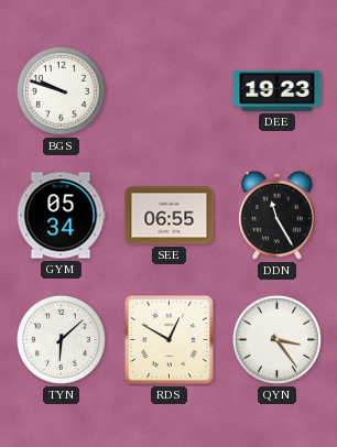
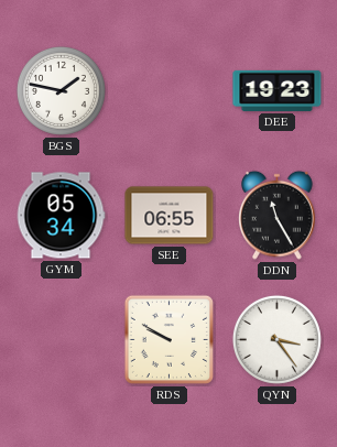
BGS: 9:48 -> 1:47
TYN: 6:08 -> none
RDS: 12:50 -> 9:50
